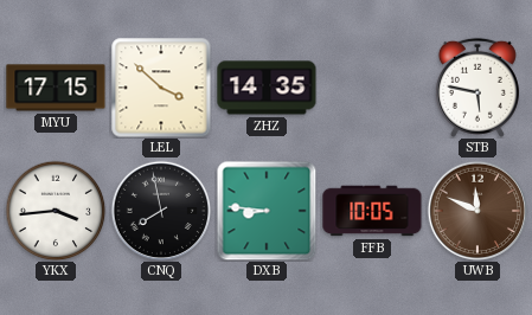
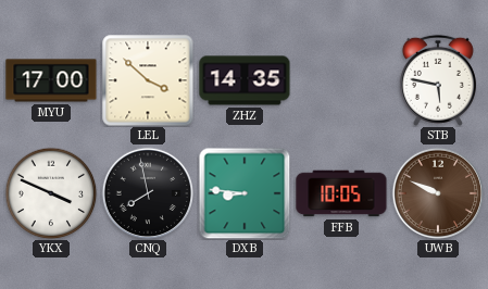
MYU: 17:15 -> 17:00
YKX: 3:44 -> 3:49
UWB: 11:49 -> 9:49
